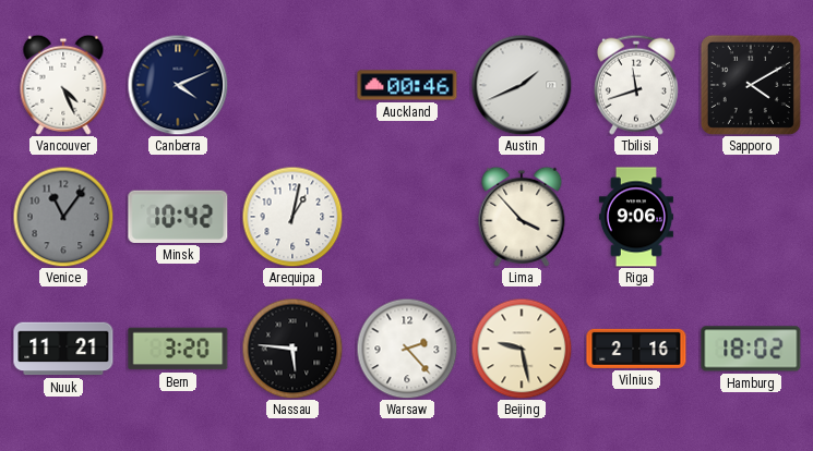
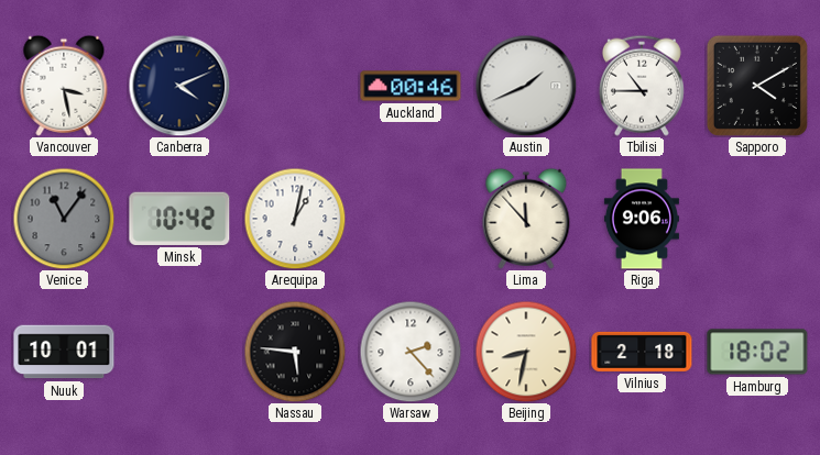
Vancouver: 4:26 -> 3:28
Tbilisi: 11:42 -> 10:45
Lima: 3:53 -> 11:53
Nuuk: 11:21 -> 10:01
Bern: 3:20 -> none
Beijing: 9:28 -> 8:32
Vilnius: 2:16 -> 2:18
